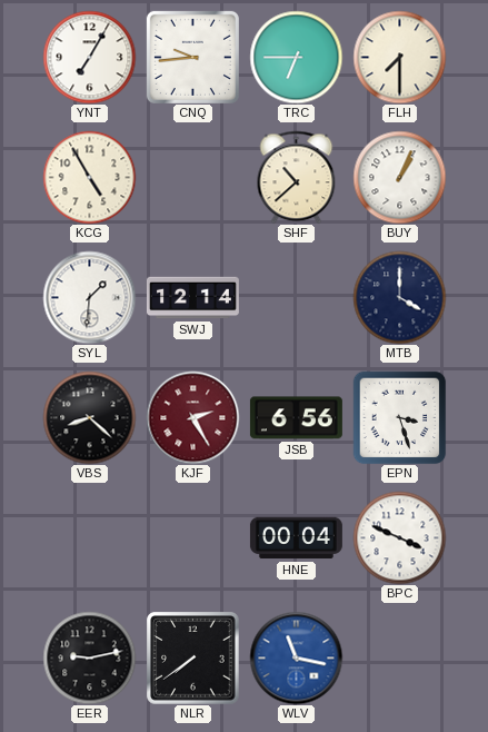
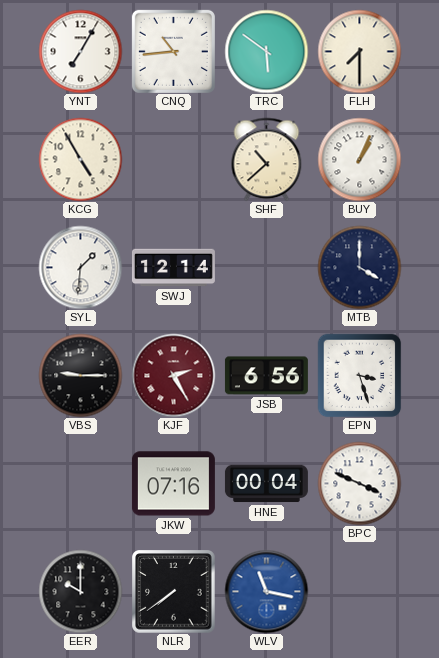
CNQ: 9:44 -> 10:44
TRC: 6:45 -> 5:51
VBS: 8:22 -> 9:15
JKW: none -> 07:16
EER: 9:13 -> 10:00
